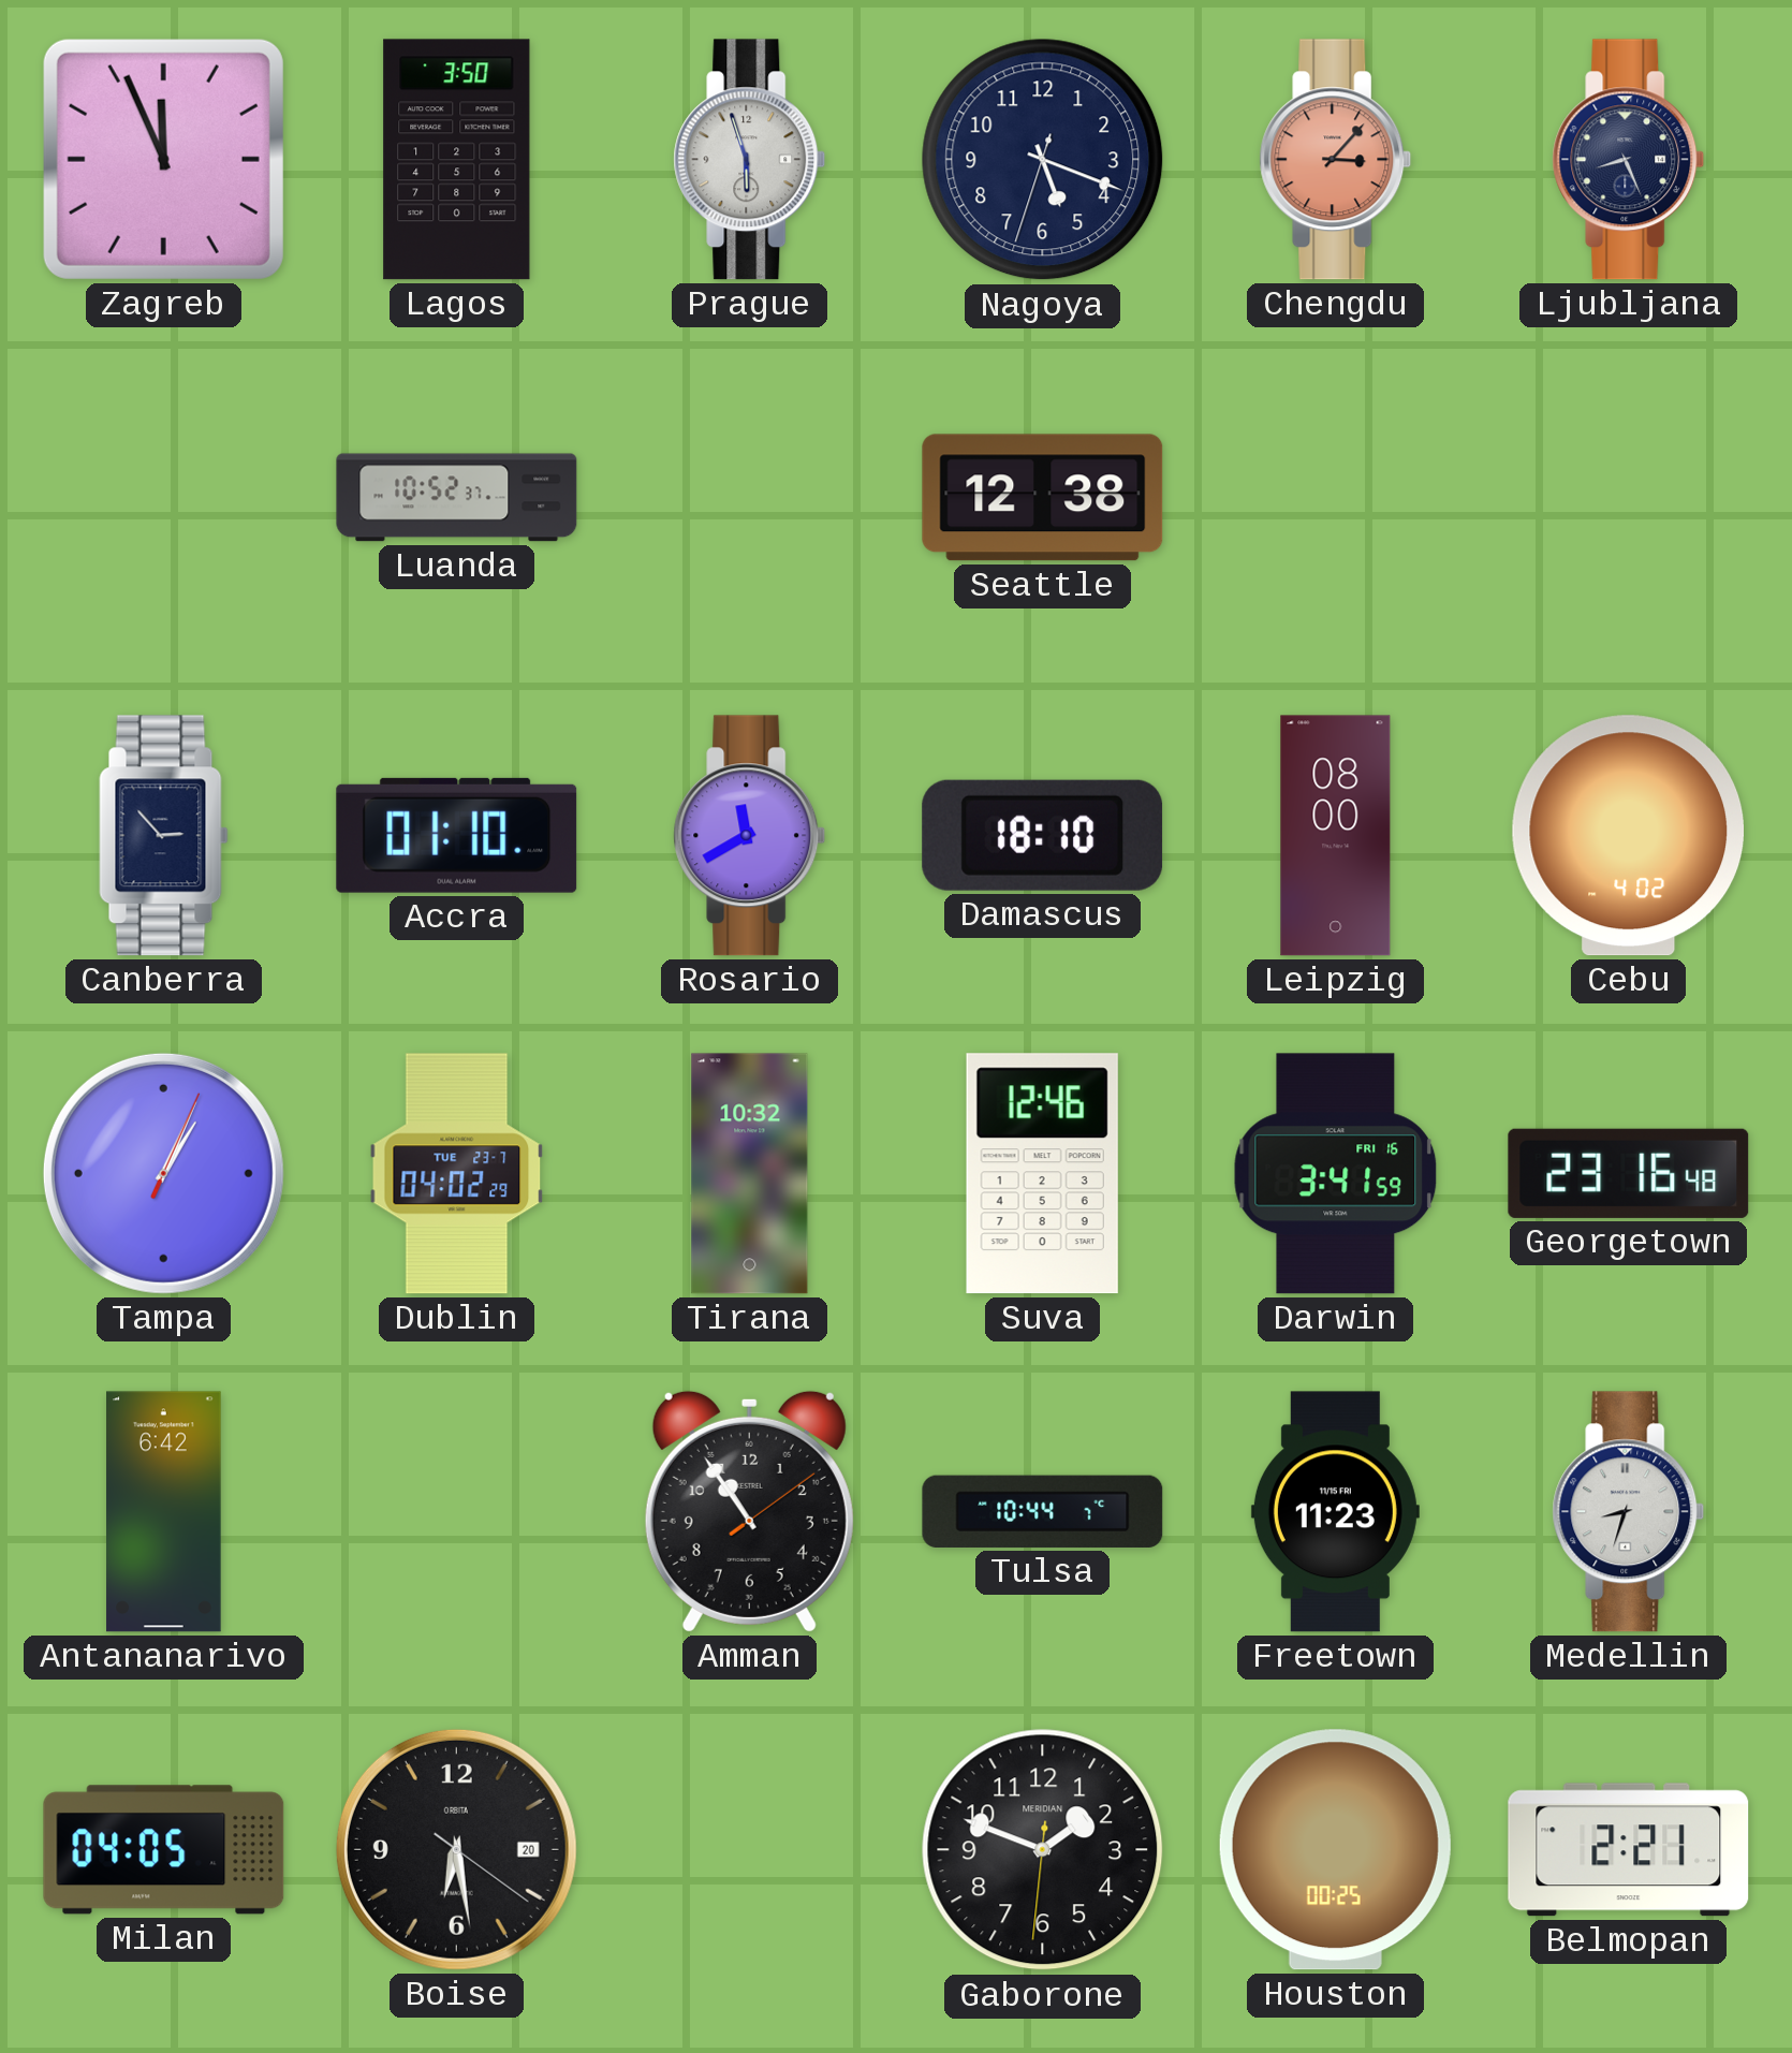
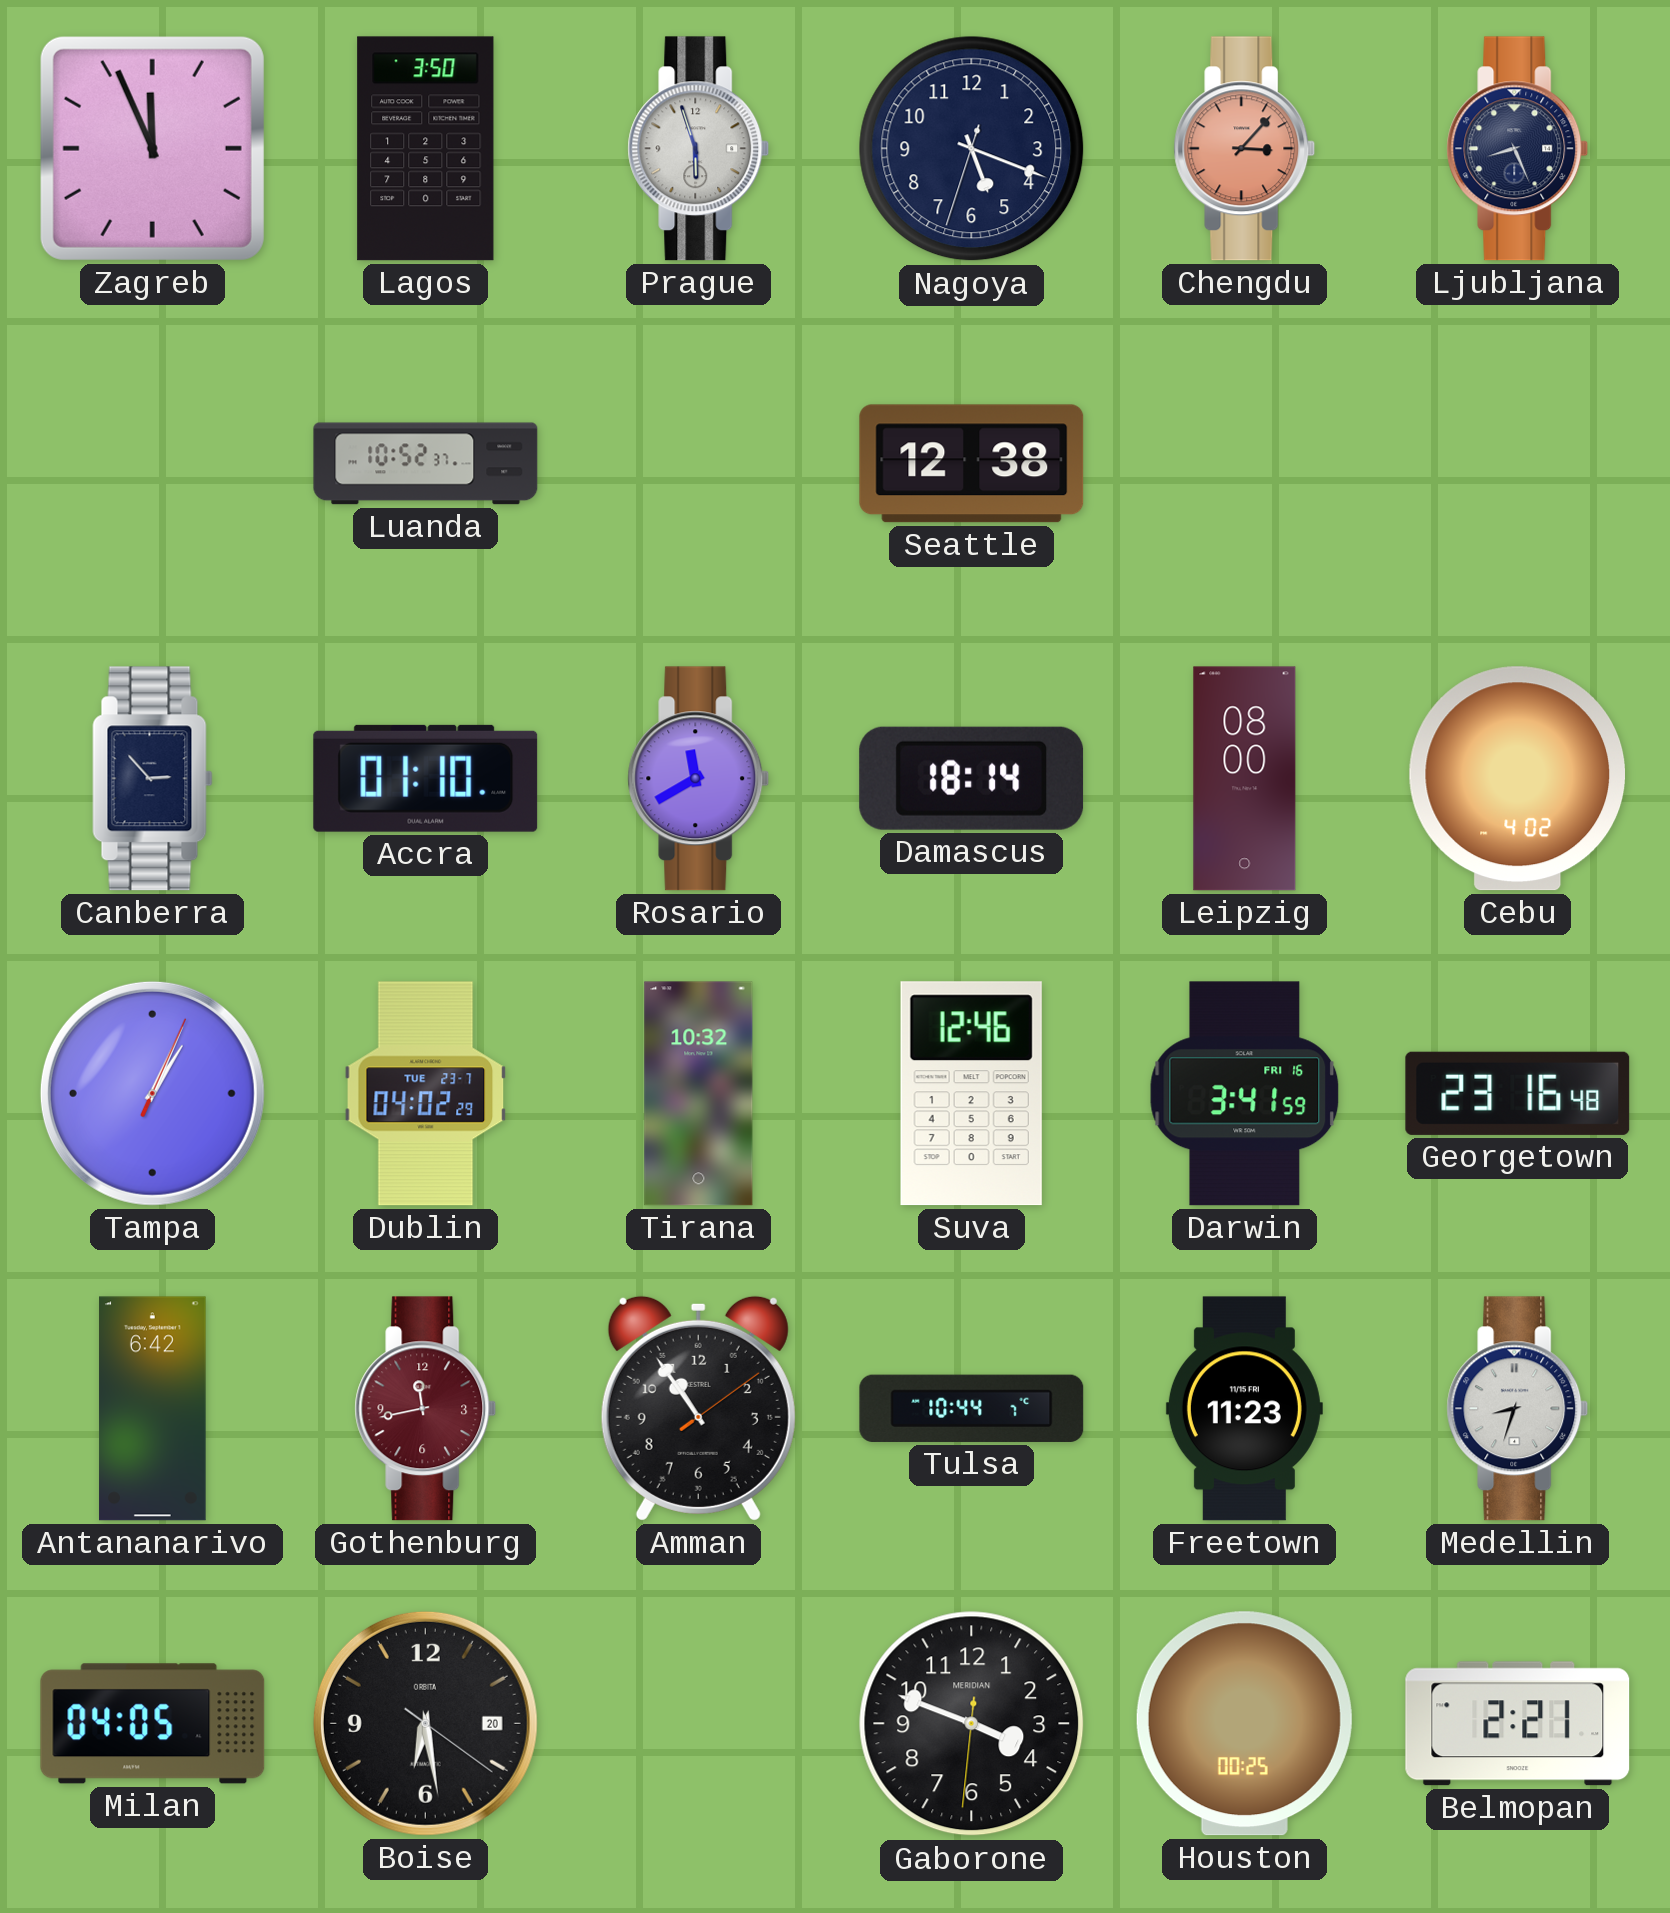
Damascus: 18:10 -> 18:14
Gothenburg: none -> 11:43
Gaborone: 1:48 -> 3:48
